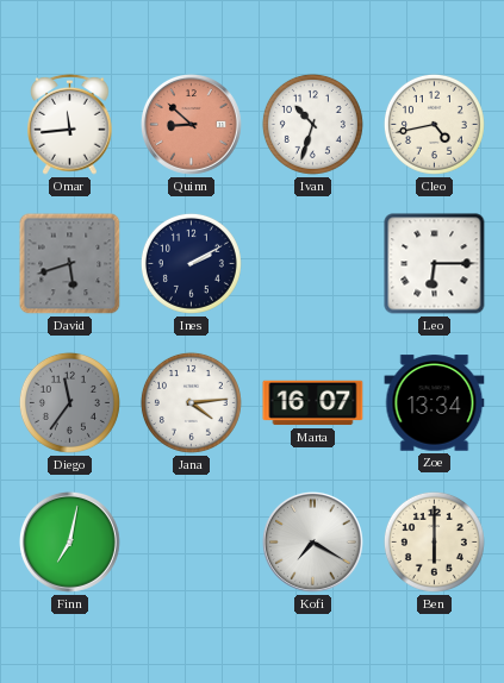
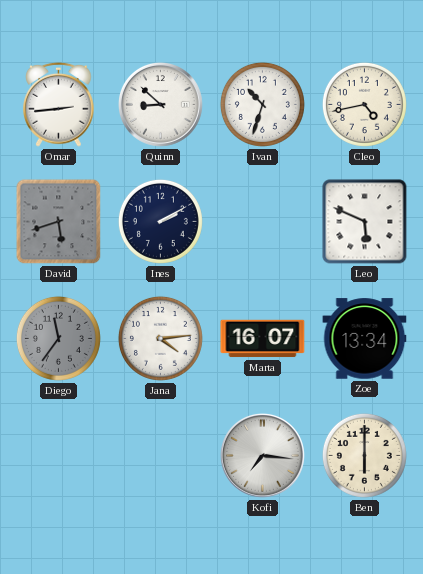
Omar: 11:44 -> 2:44
Quinn dial: salmon -> white
Leo: 6:15 -> 5:49
Finn: 7:02 -> none
Kofi: 7:20 -> 7:16
